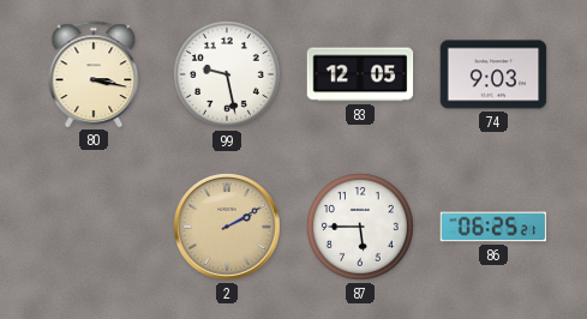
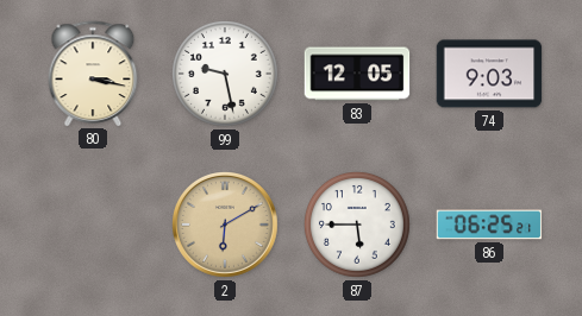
2: 2:10 -> 6:10
